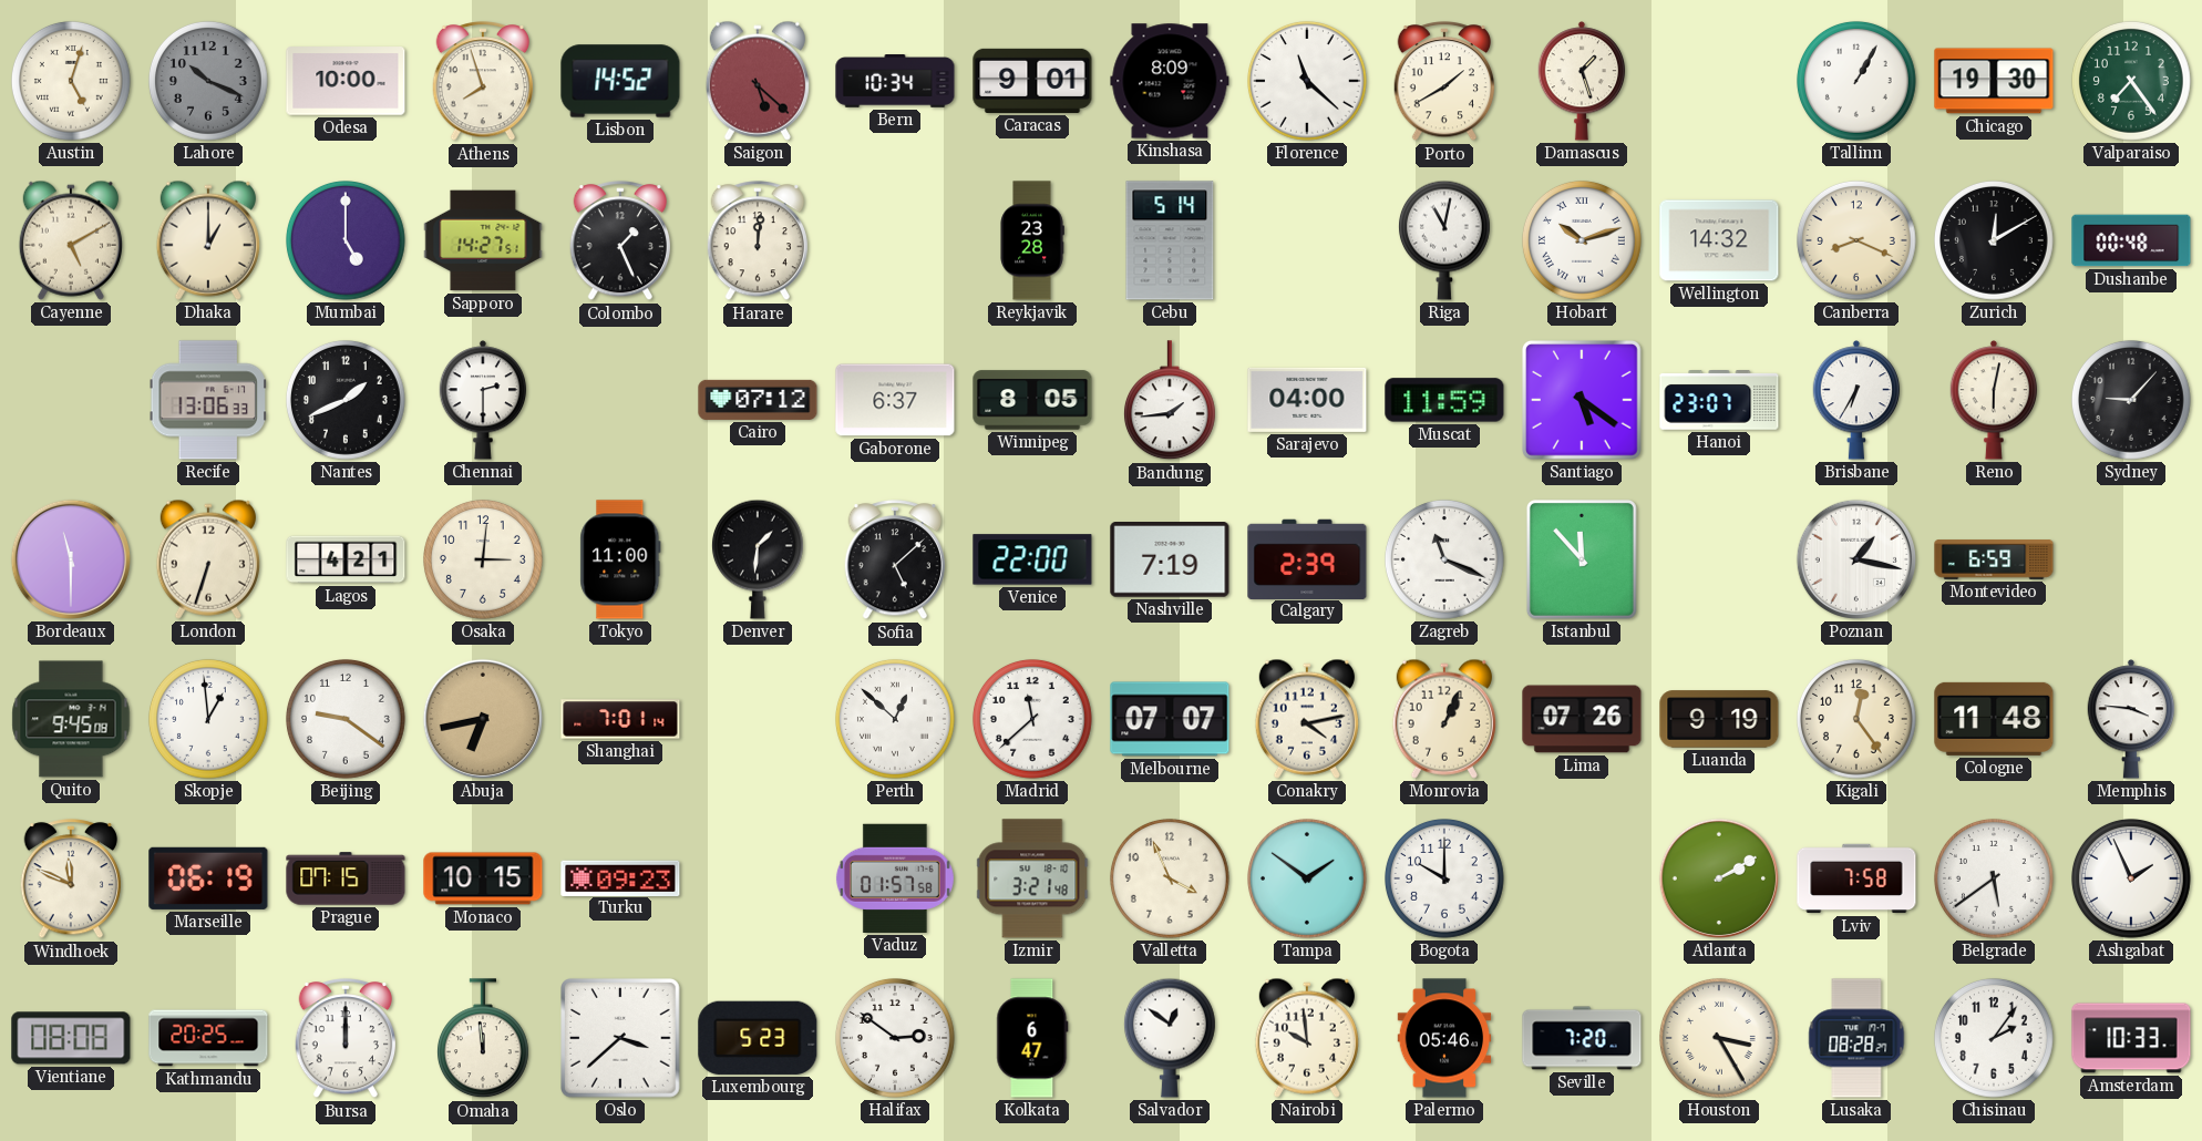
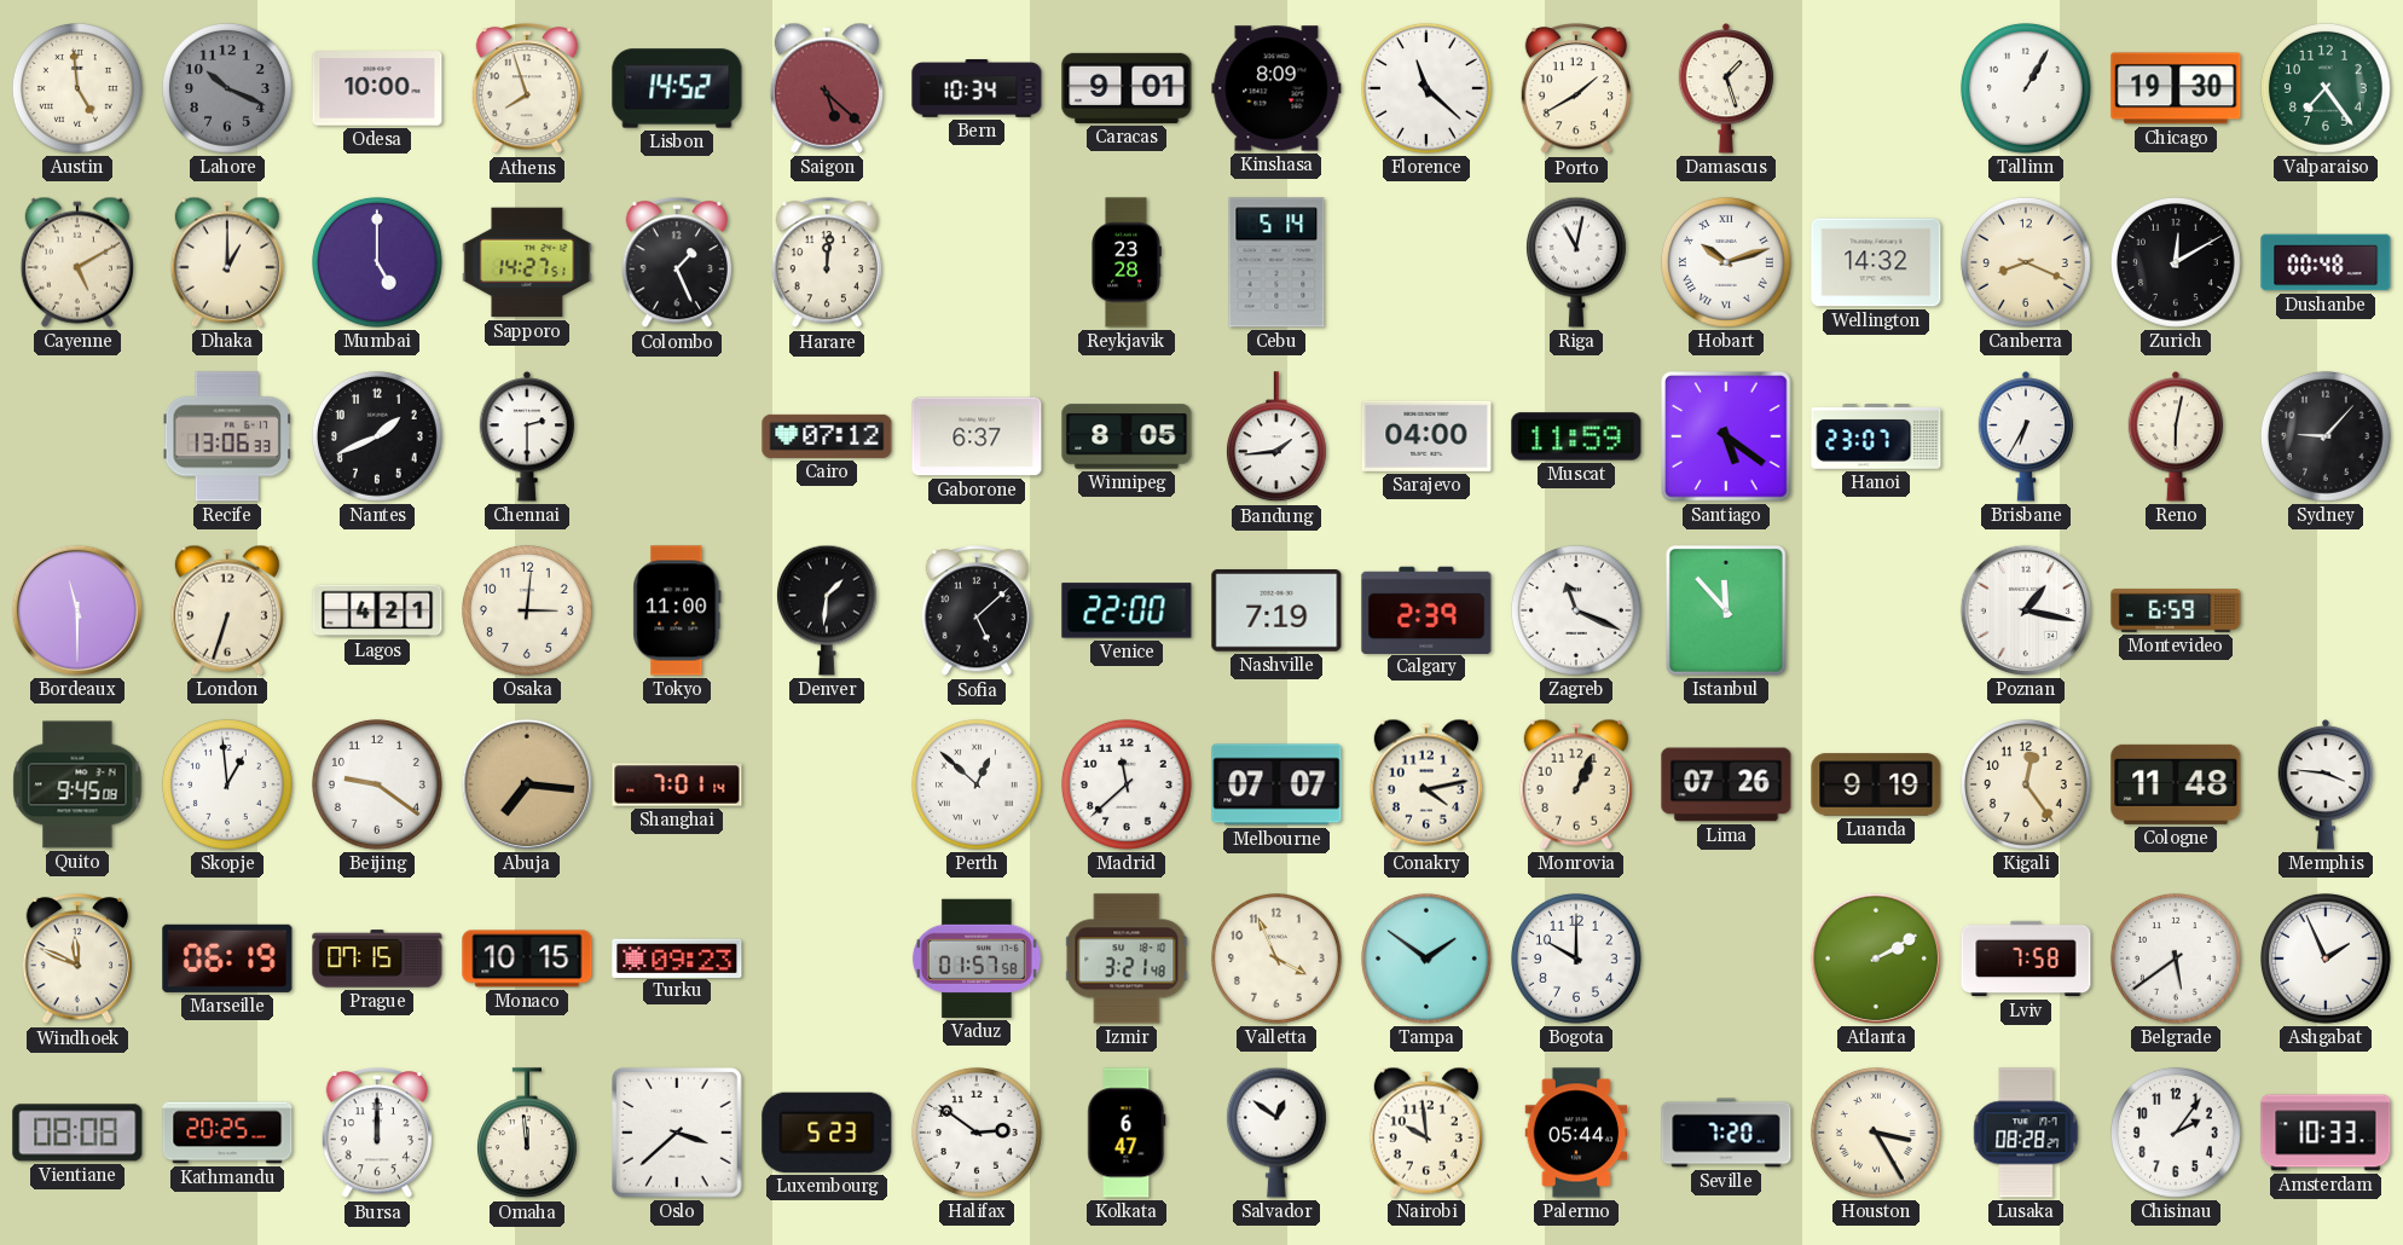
Austin: 5:03 -> 4:59
Abuja: 6:43 -> 7:16
Palermo: 05:46 -> 05:44
